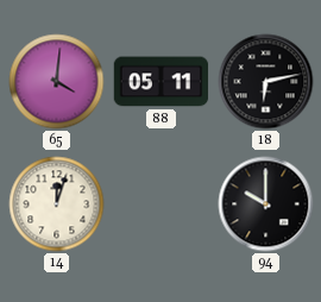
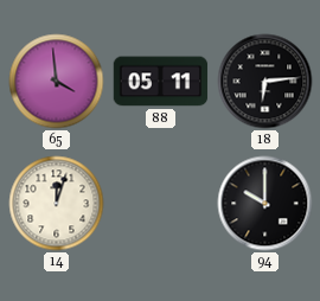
65: 4:01 -> 3:59
18: 6:13 -> 6:14
